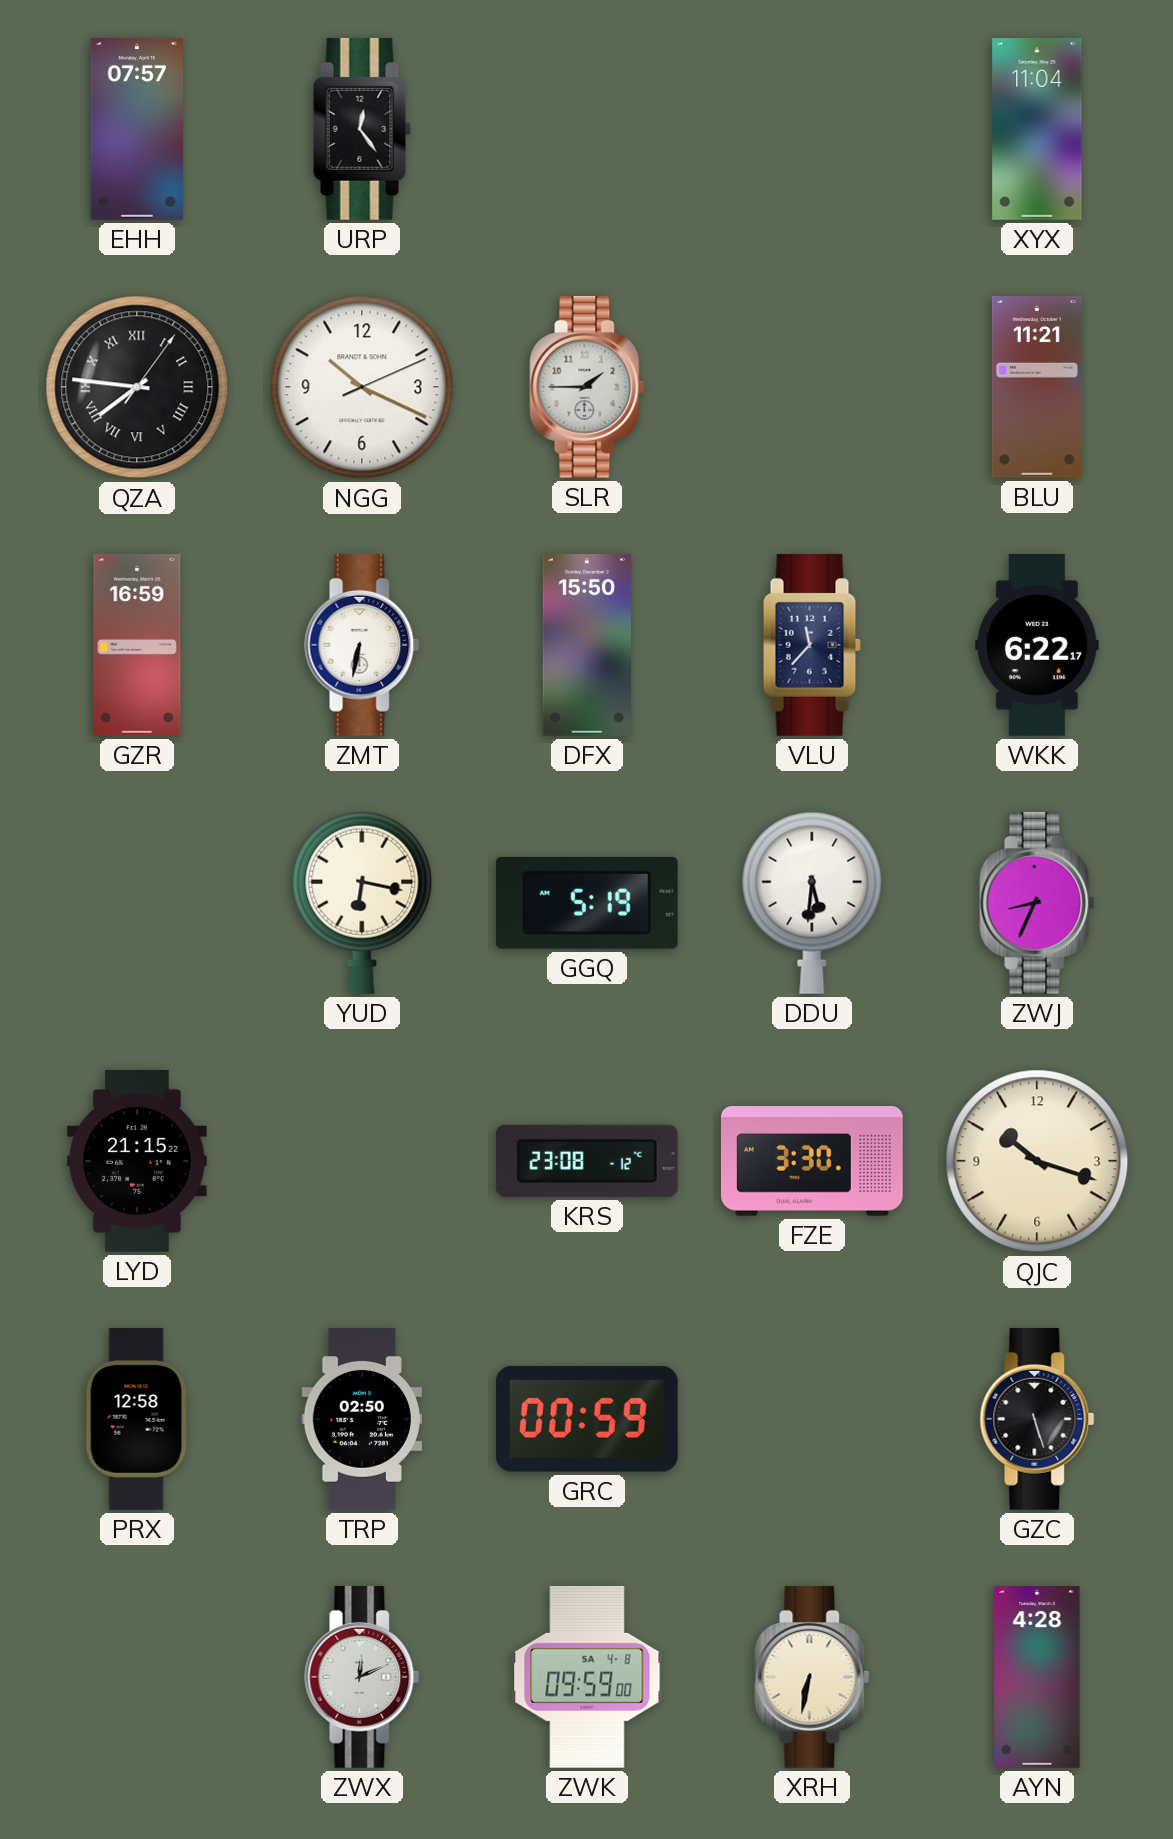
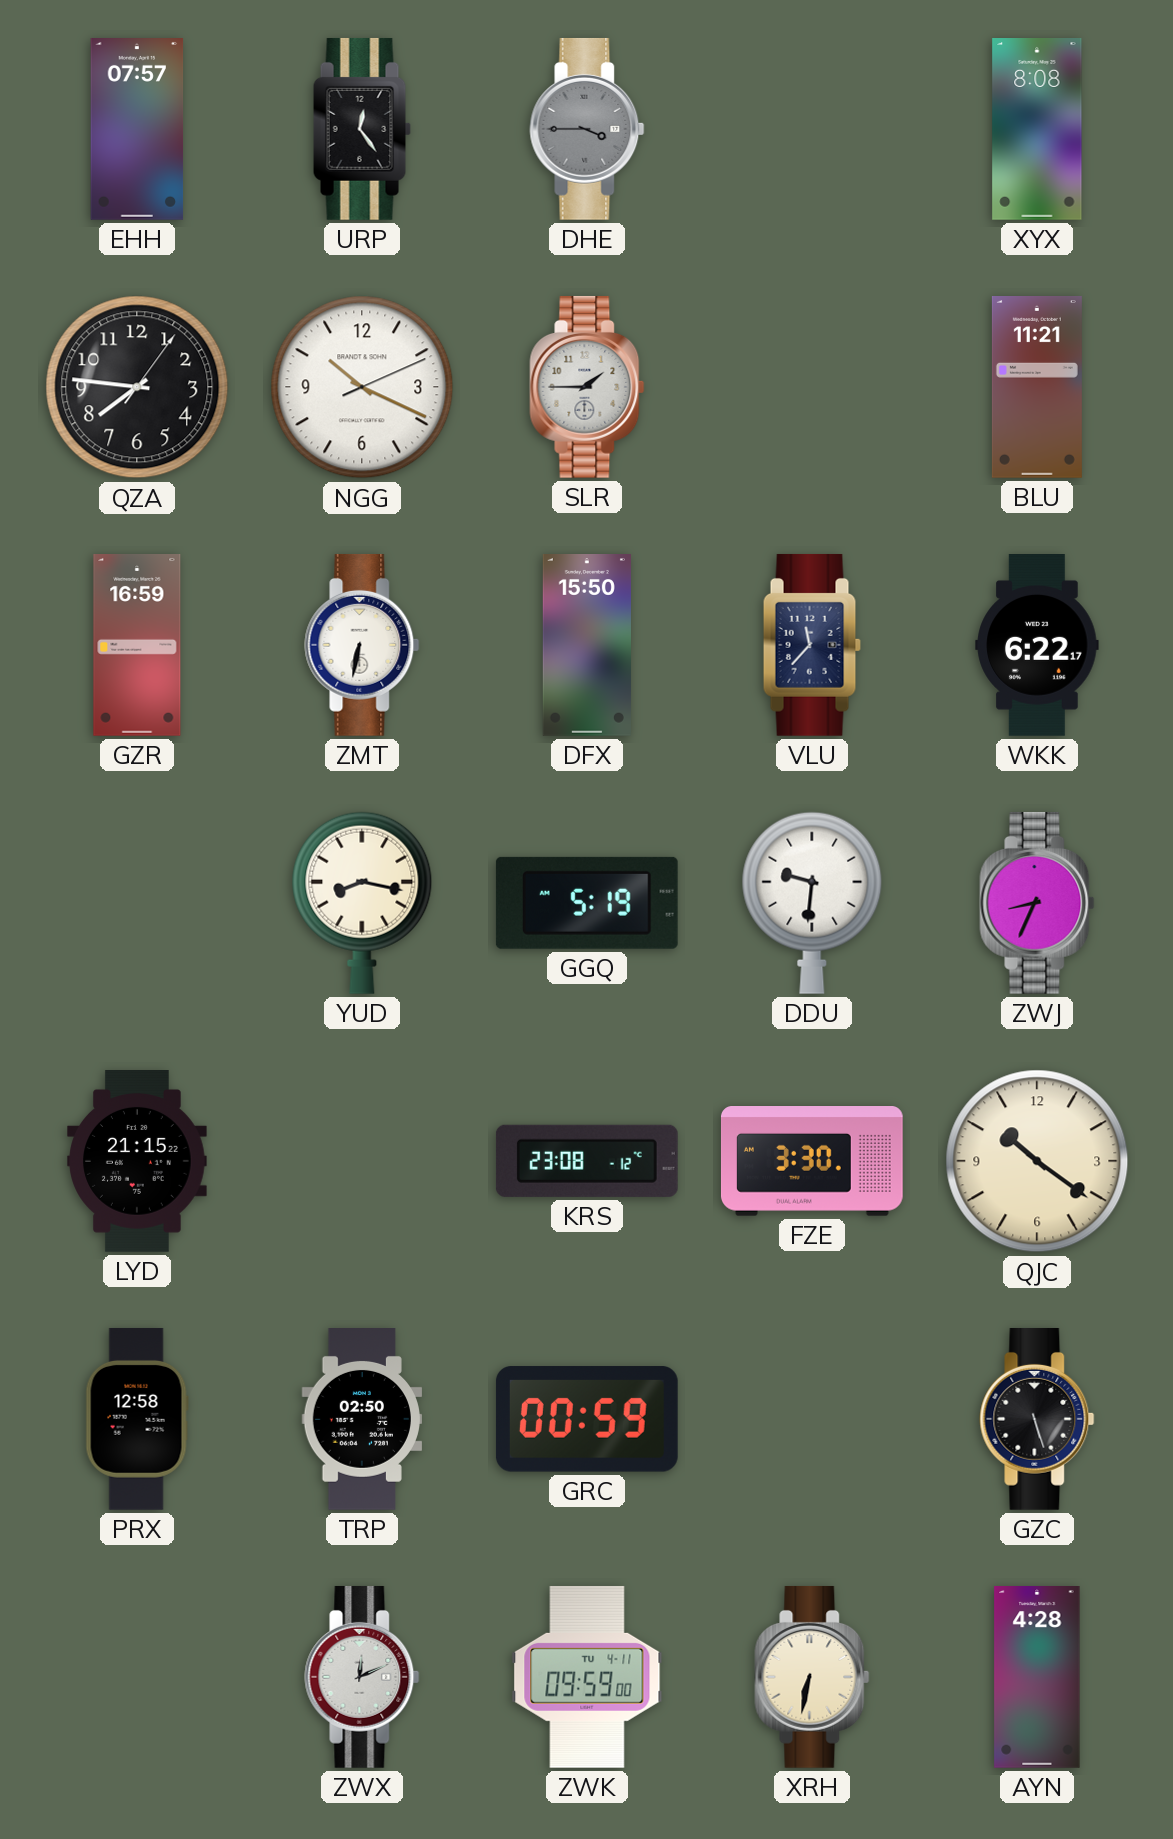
DHE: none -> 3:45
XYX: 11:04 -> 8:08
QZA numerals: Roman -> Arabic
YUD: 6:17 -> 8:17
DDU: 5:31 -> 9:31
QJC: 10:18 -> 10:21
ZWK date: SA 4-8 -> TU 4-11
